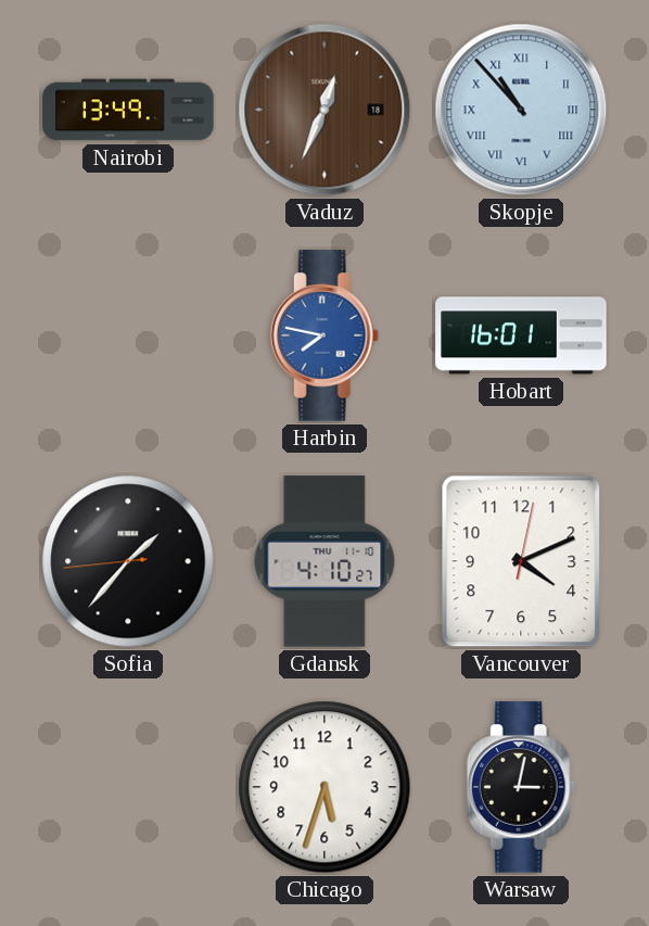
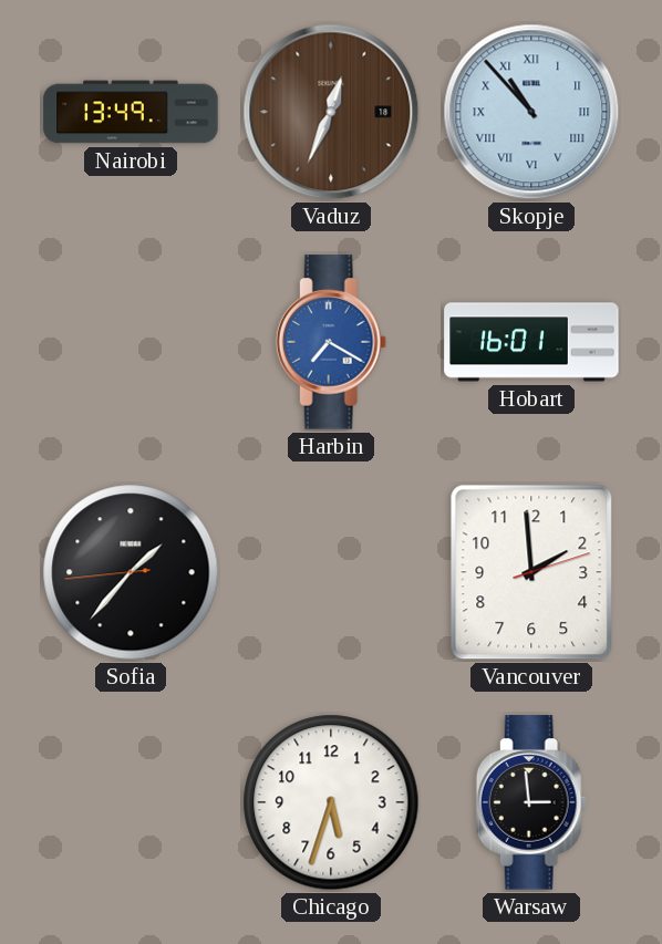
Harbin: 7:47 -> 7:20
Gdansk: 4:10 -> none
Vancouver: 4:11 -> 1:59
Warsaw: 3:02 -> 2:59
